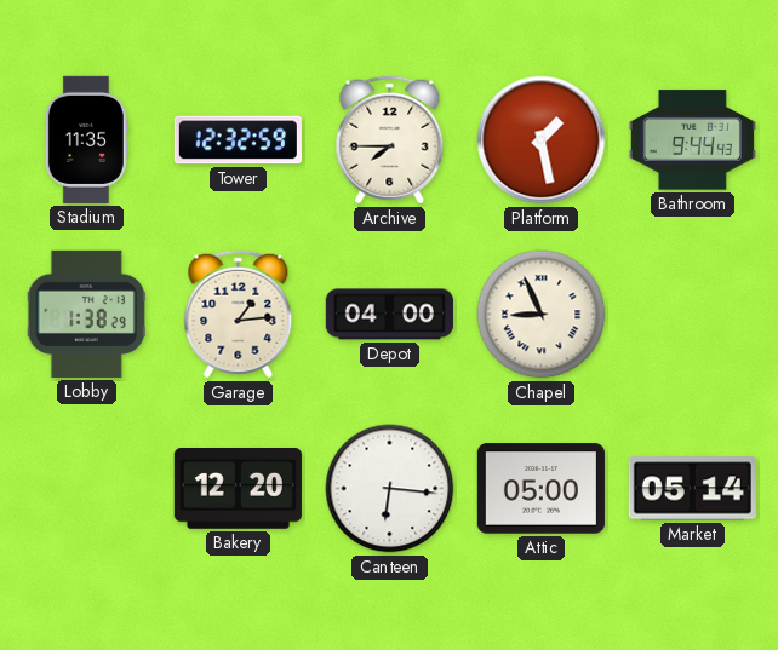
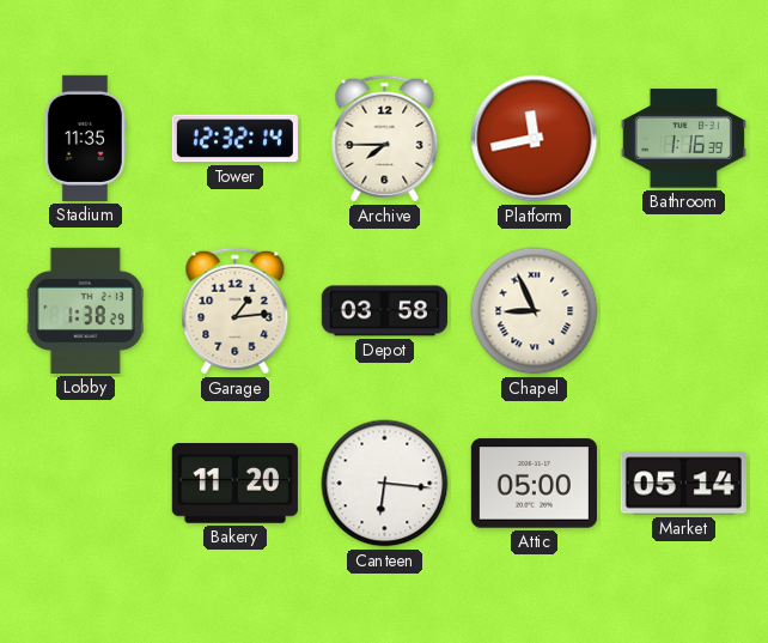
Tower: 12:32:59 -> 12:32:14
Platform: 1:28 -> 11:43
Bathroom: 9:44 -> 1:16
Depot: 04:00 -> 03:58
Bakery: 12:20 -> 11:20
